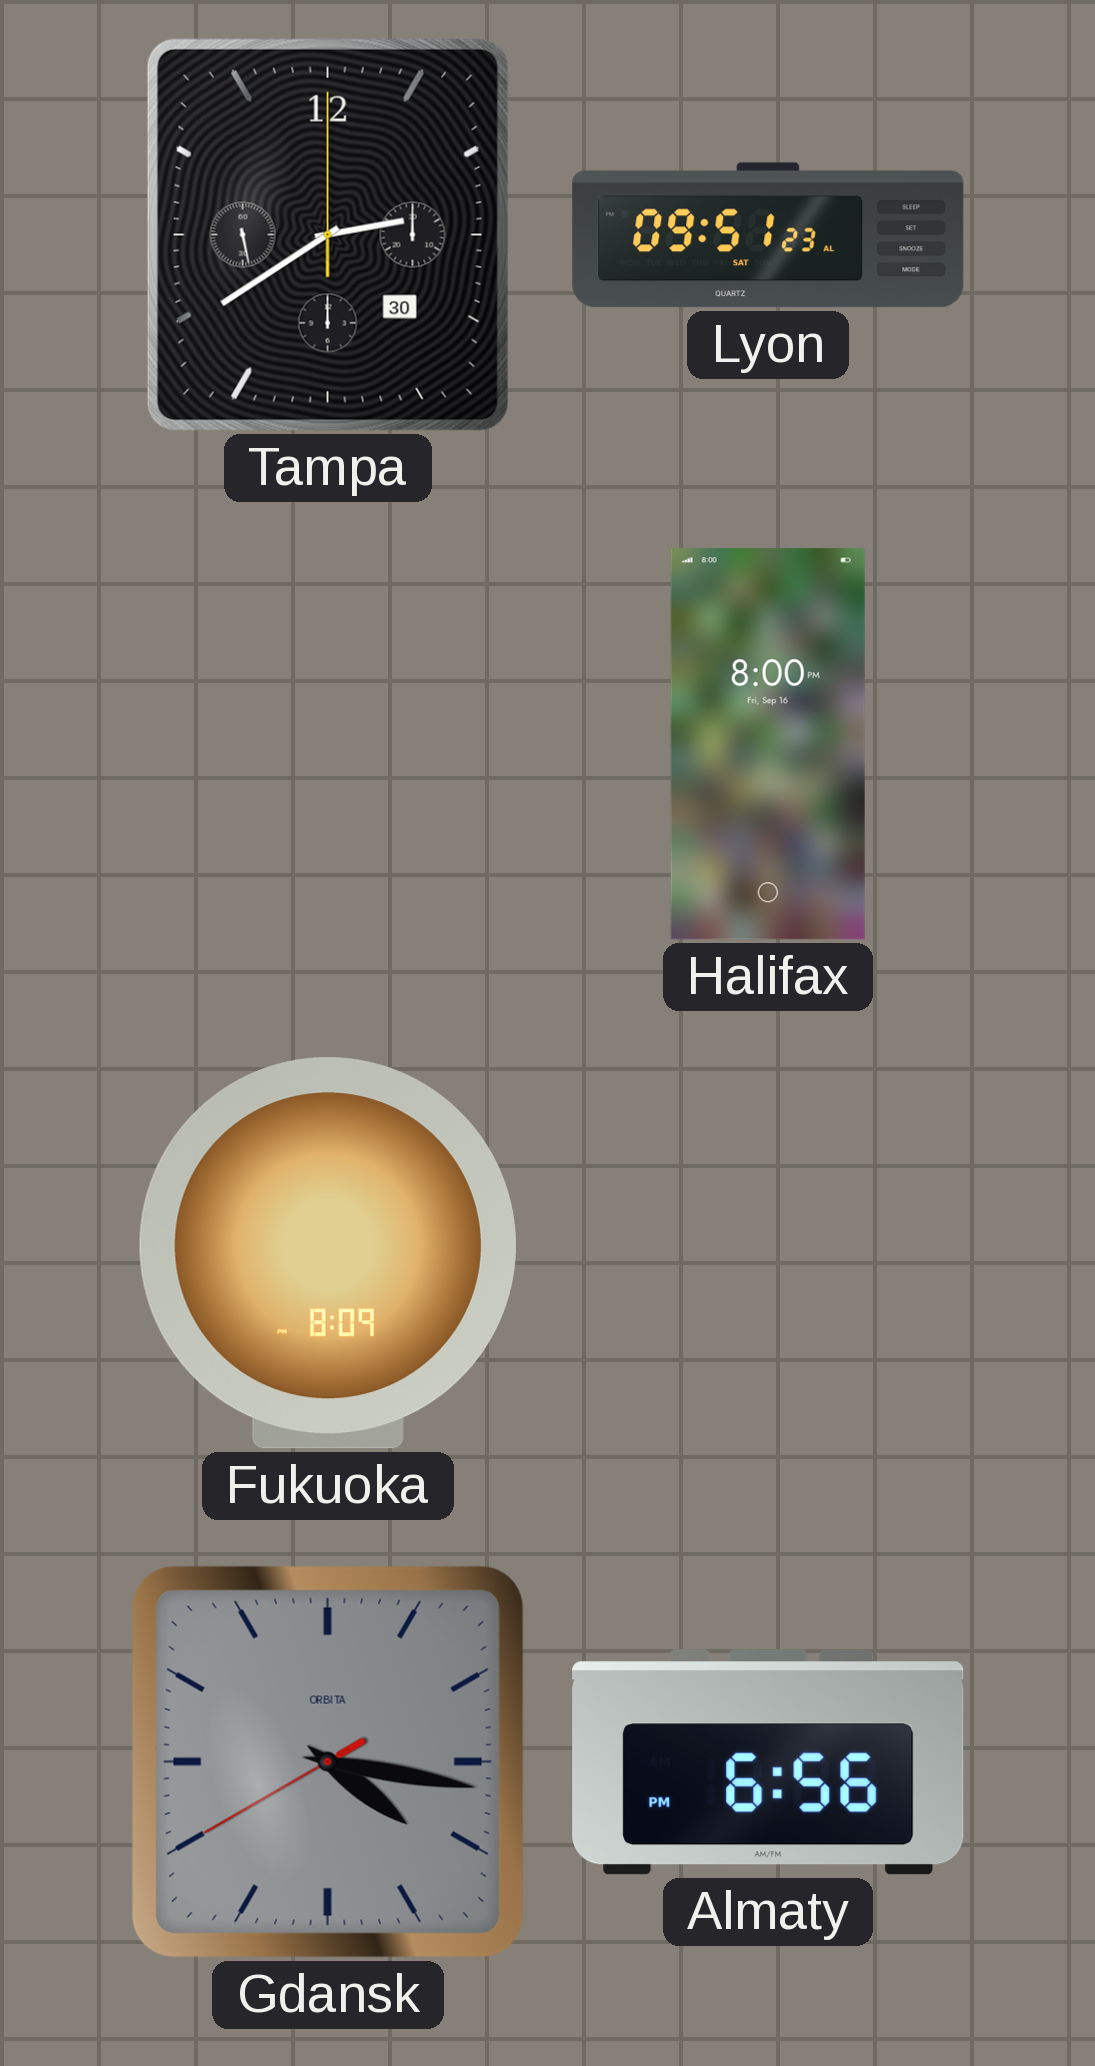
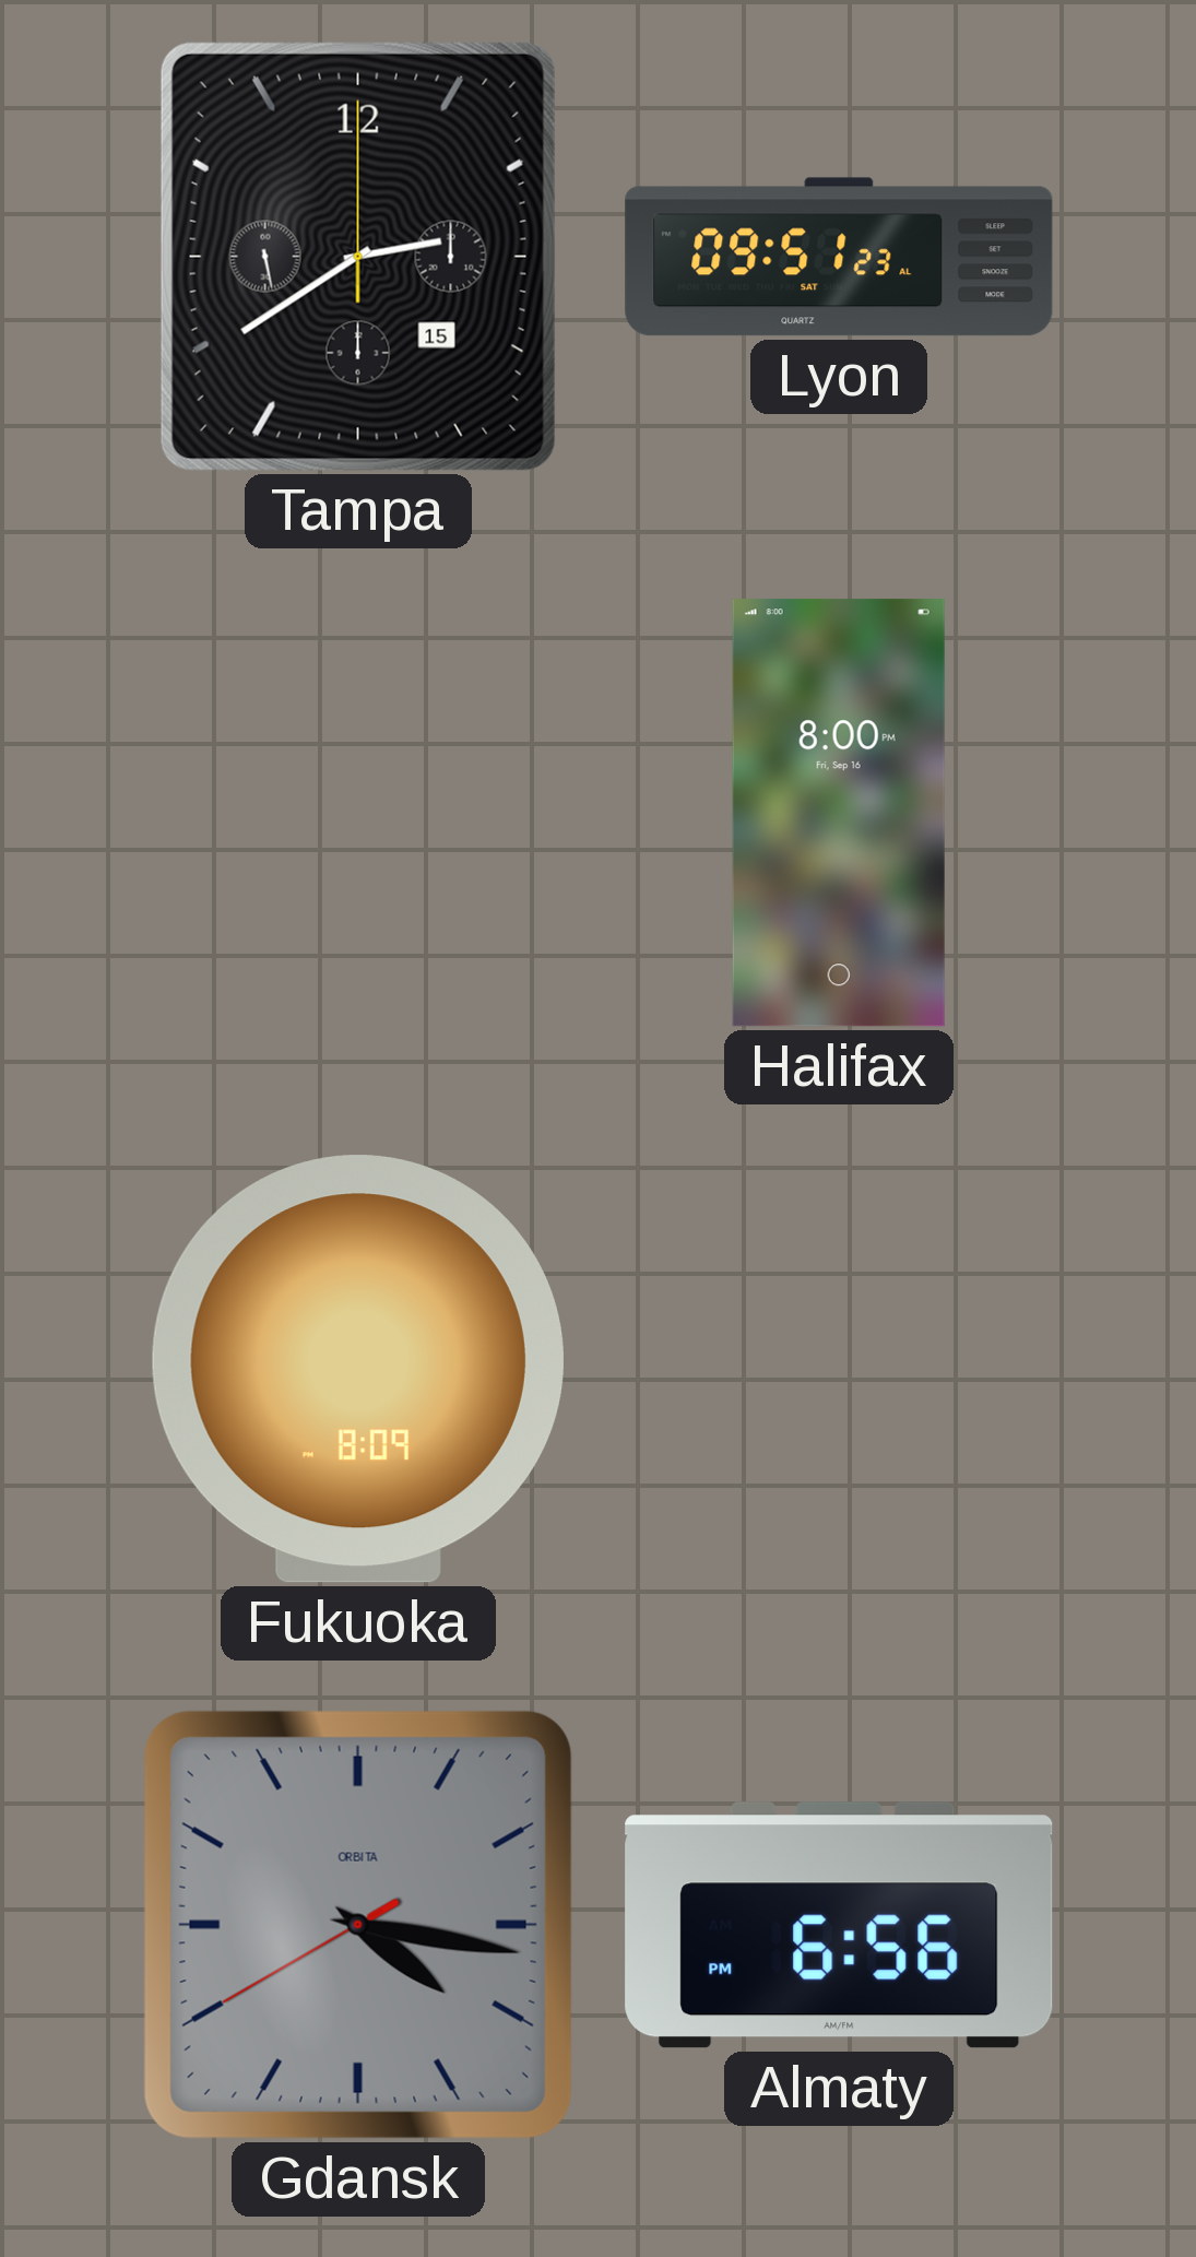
Tampa date: 30 -> 15
